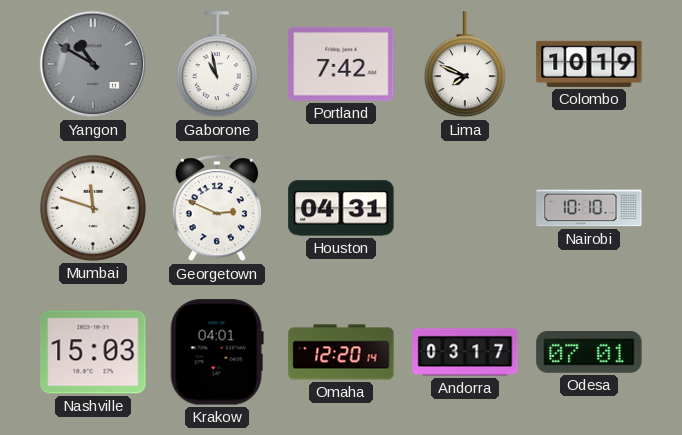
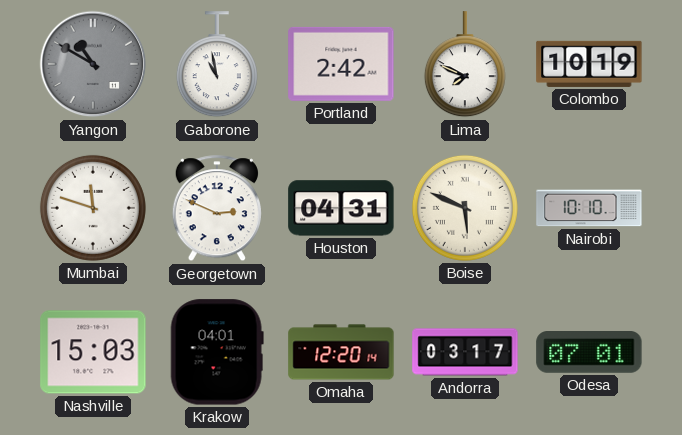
Portland: 7:42 -> 2:42
Boise: none -> 5:49
